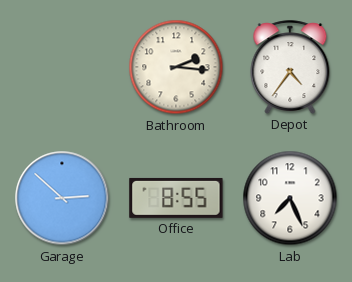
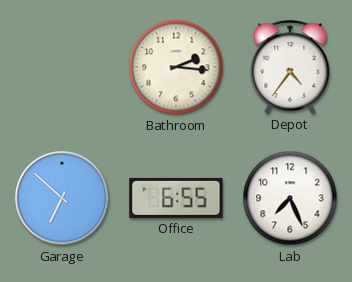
Garage: 2:52 -> 6:52
Office: 8:55 -> 6:55
